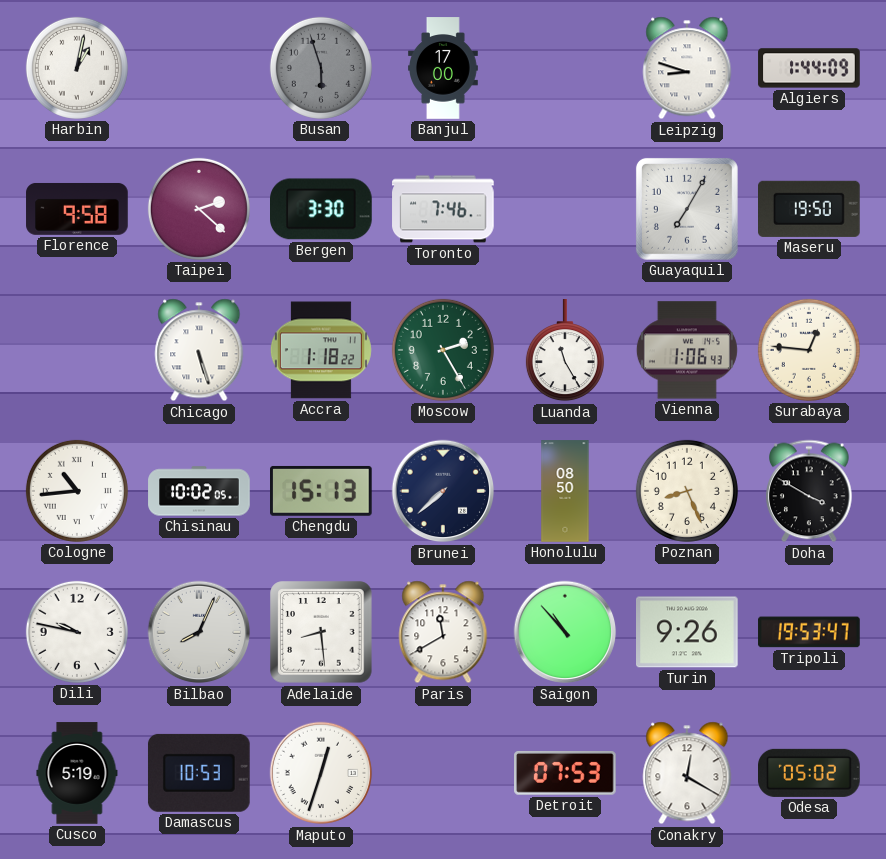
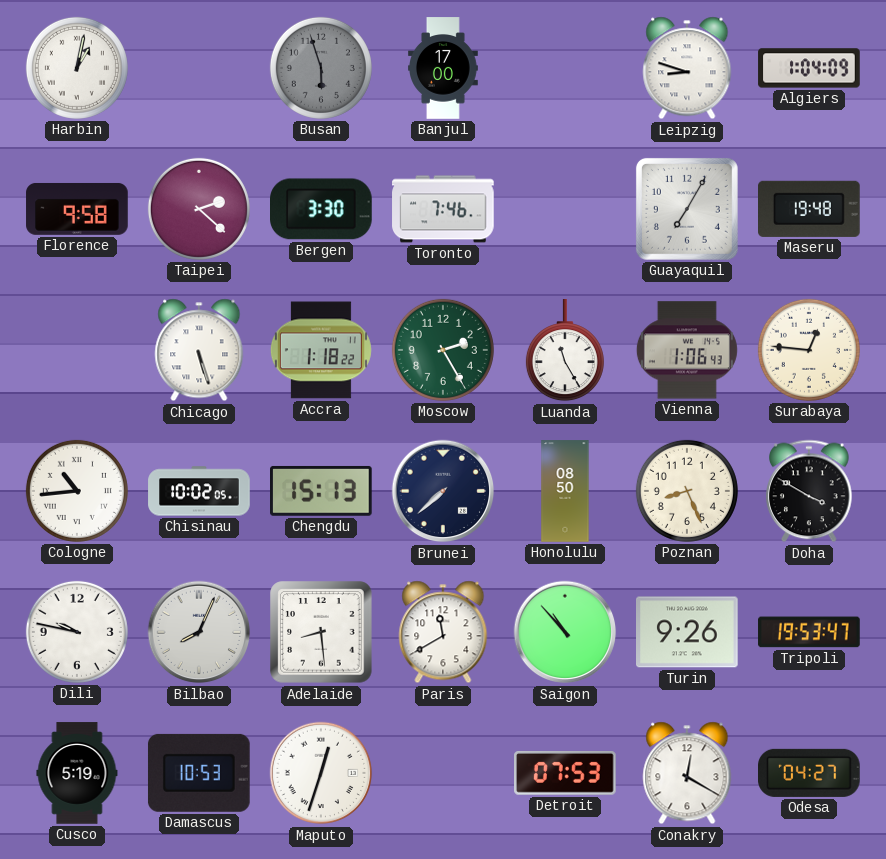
Algiers: 1:44 -> 1:04
Maseru: 19:50 -> 19:48
Odesa: 05:02 -> 04:27
